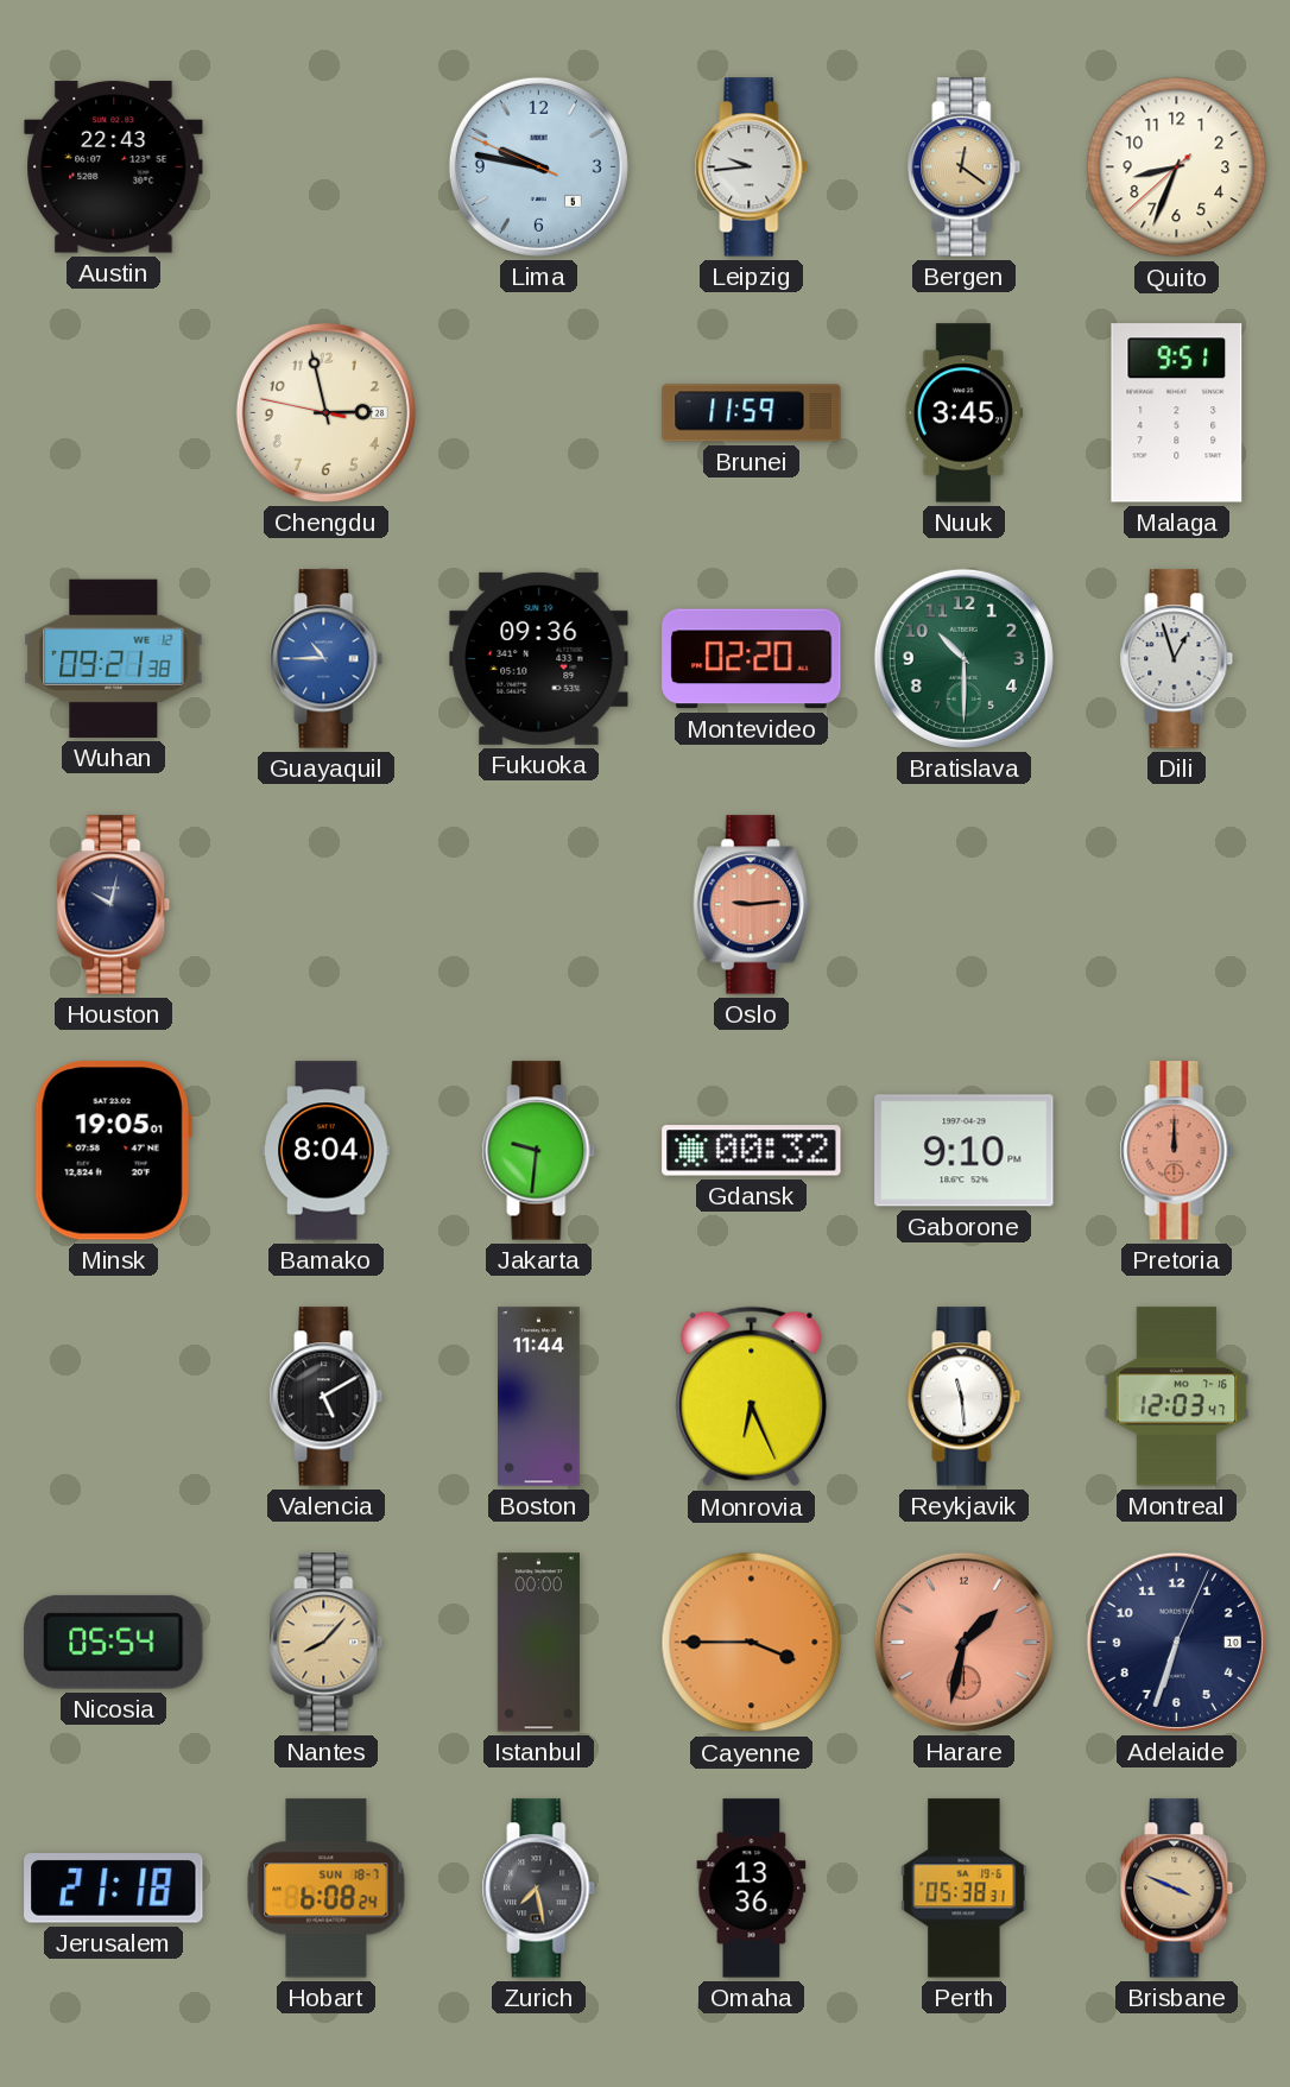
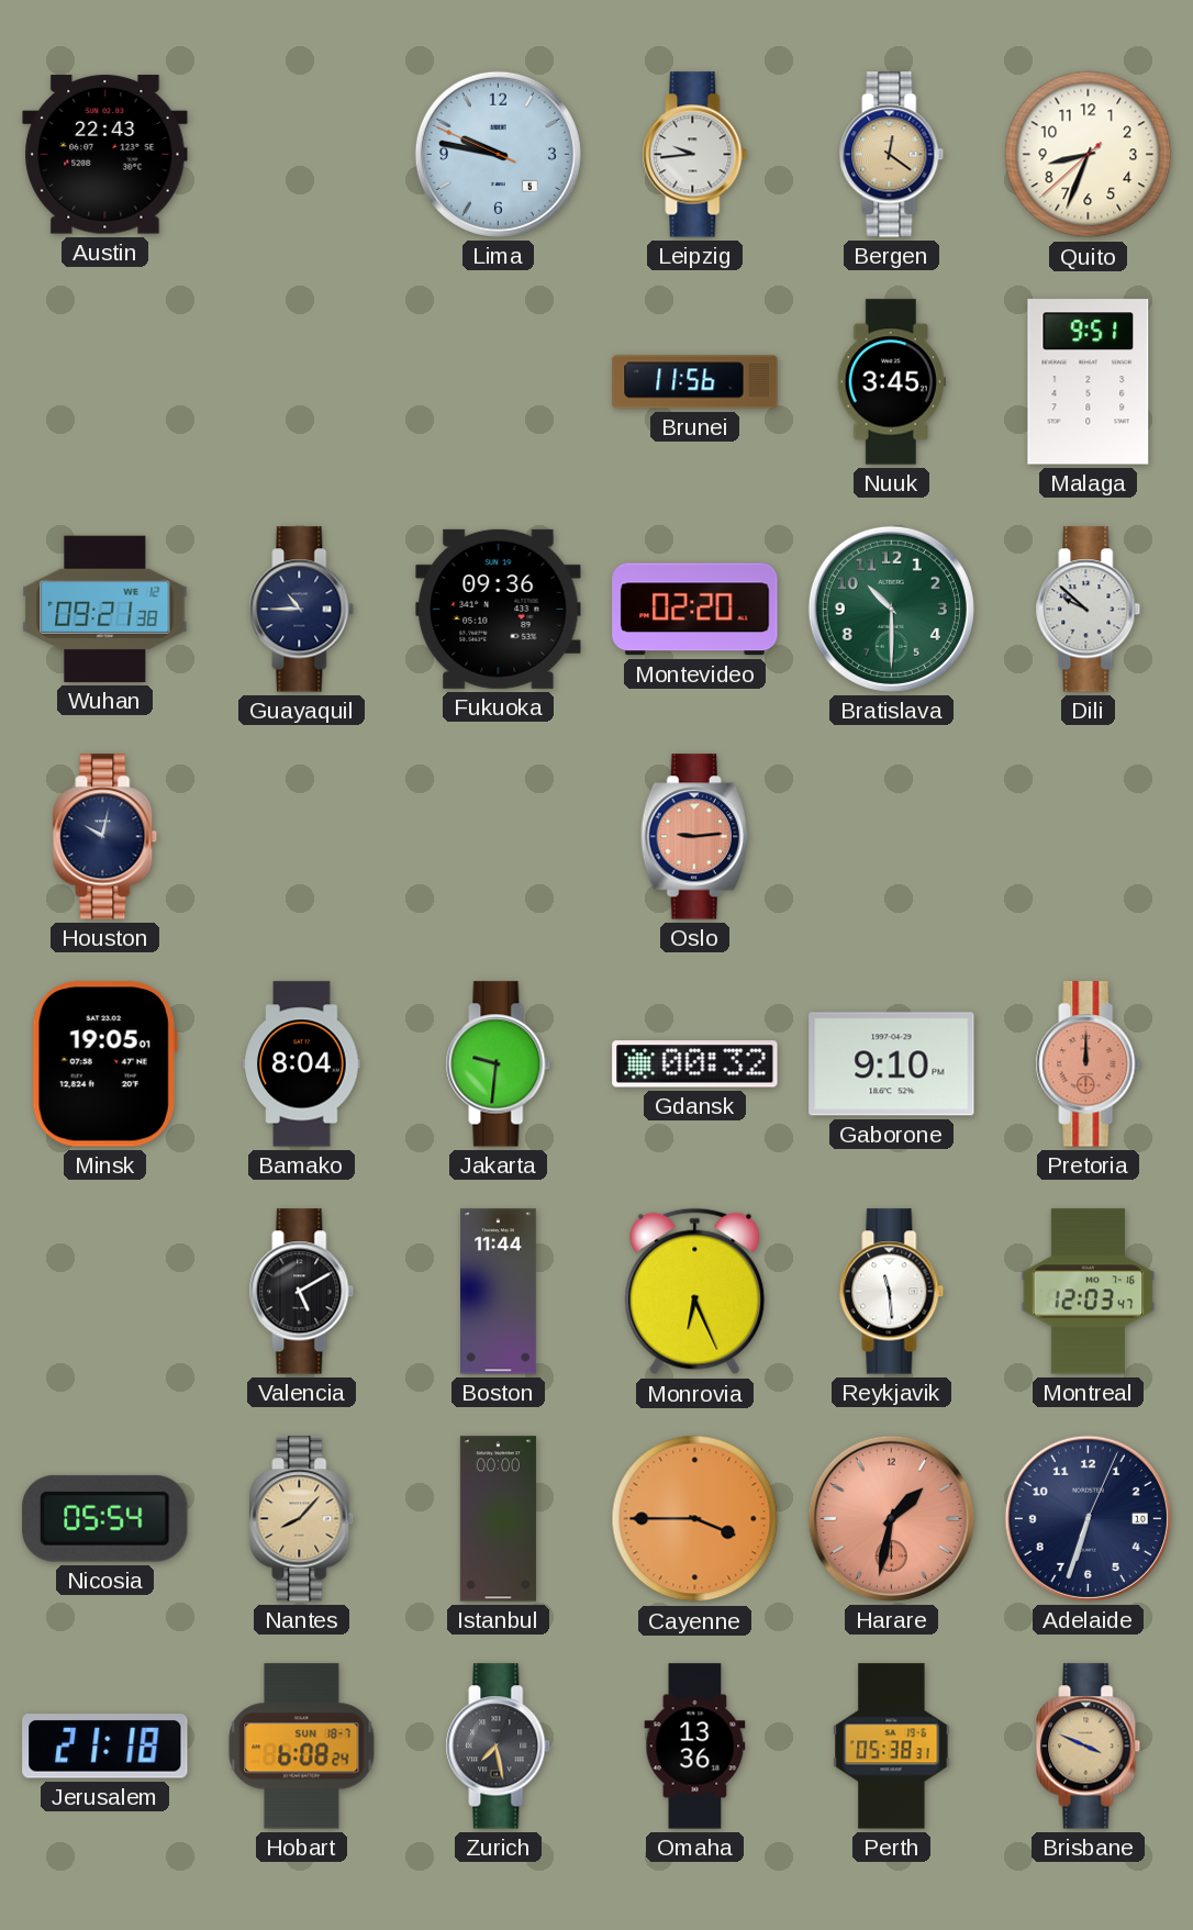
Chengdu: 2:57 -> none
Brunei: 11:59 -> 11:56
Guayaquil dial: blue -> navy
Dili: 12:57 -> 9:52
